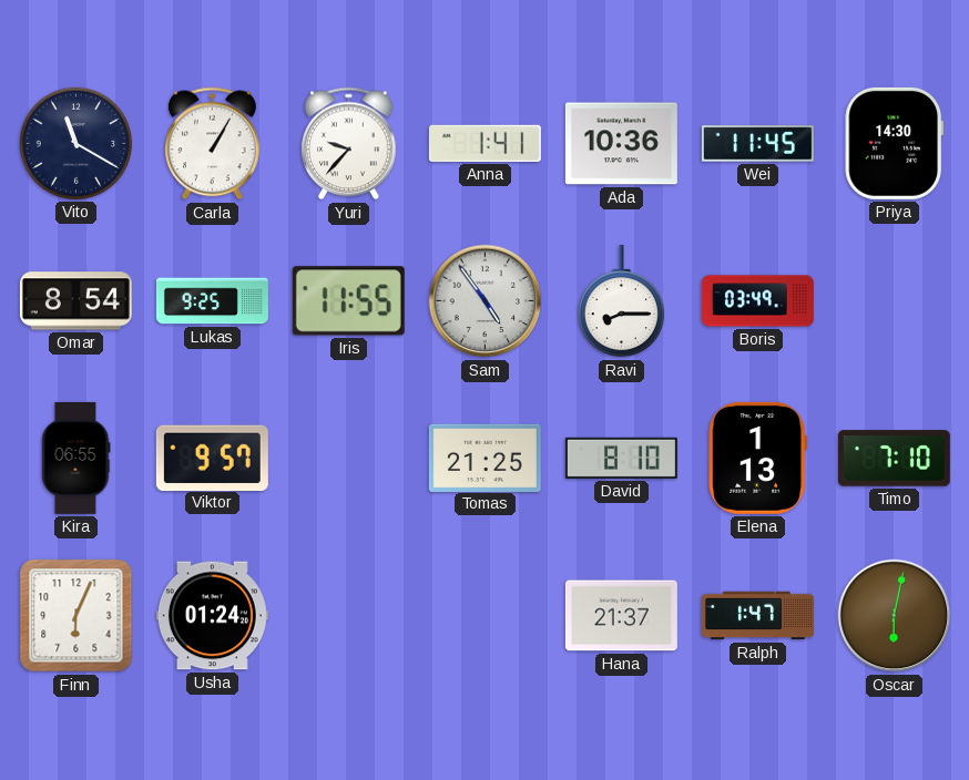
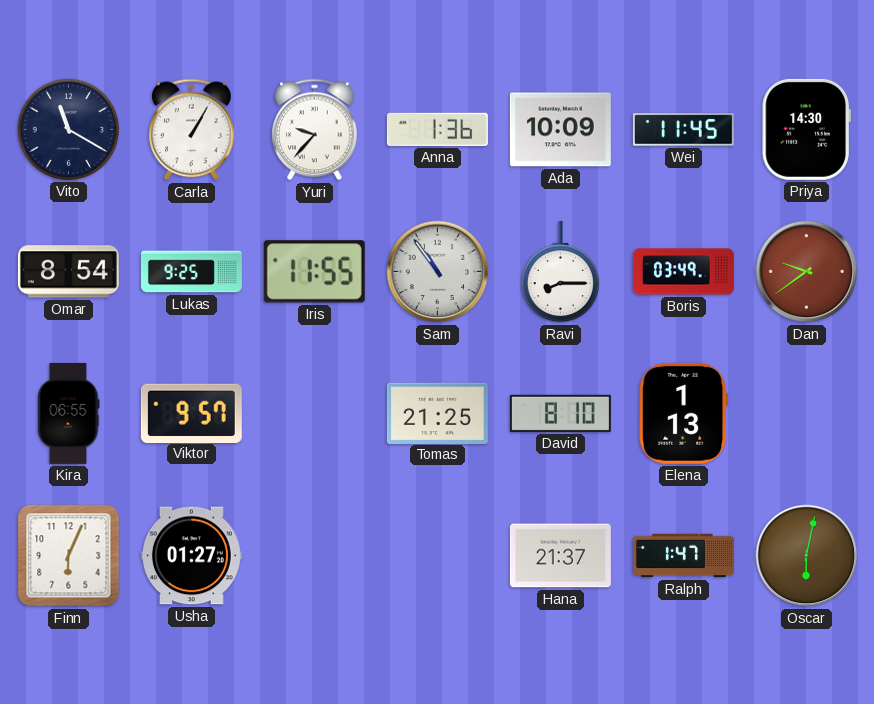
Anna: 1:41 -> 1:36
Ada: 10:36 -> 10:09
Sam: 4:54 -> 10:54
Dan: none -> 9:39
Timo: 7:10 -> none
Usha: 01:24 -> 01:27
